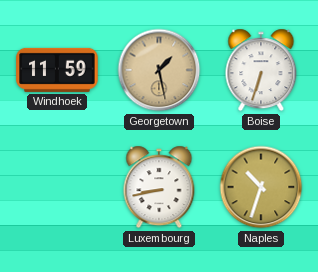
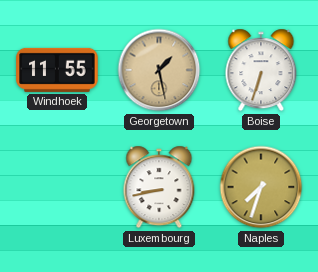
Windhoek: 11:59 -> 11:55
Naples: 10:33 -> 7:33
